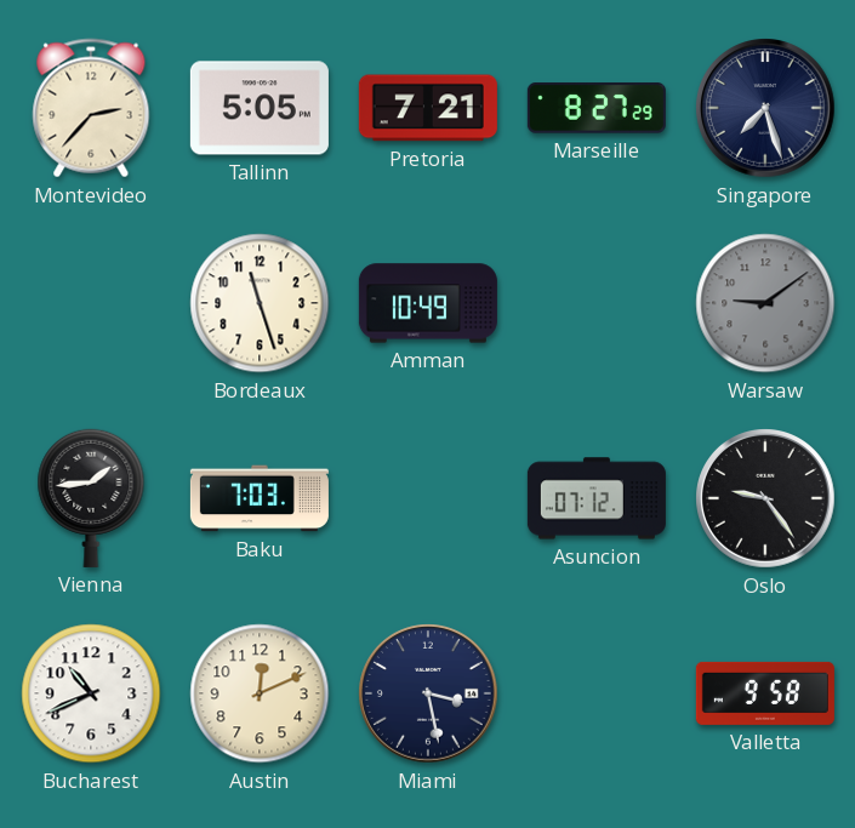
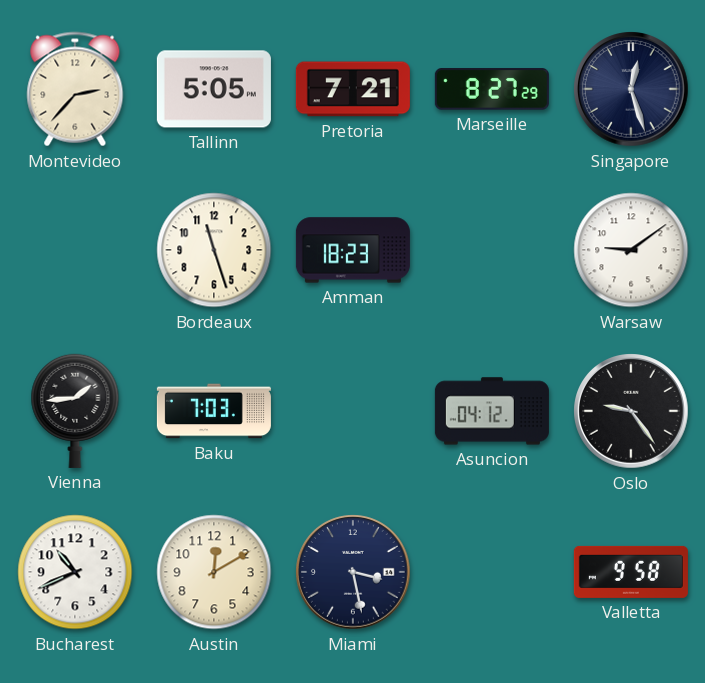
Singapore: 7:27 -> 12:27
Amman: 10:49 -> 18:23
Warsaw dial: grey -> white
Asuncion: 07:12 -> 04:12
Austin: 12:11 -> 12:10
